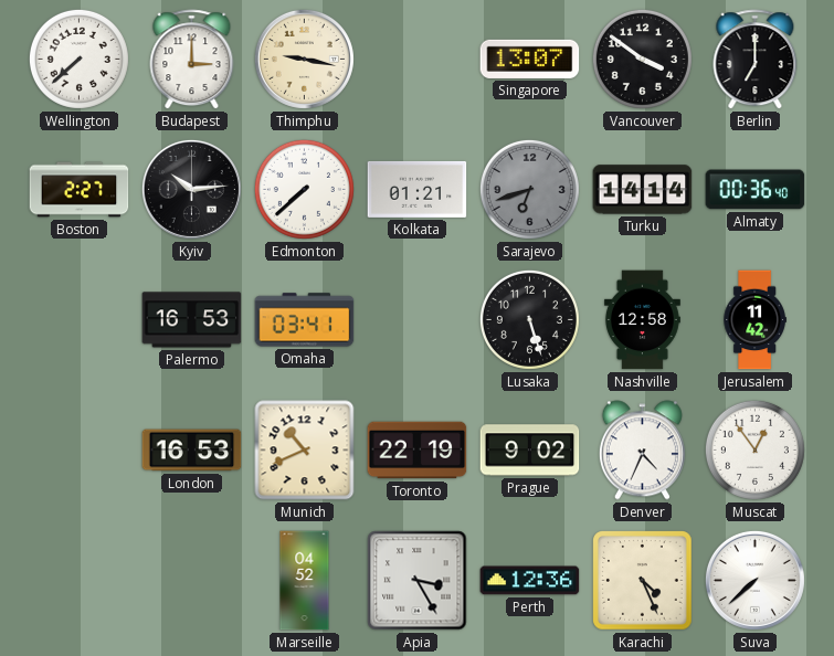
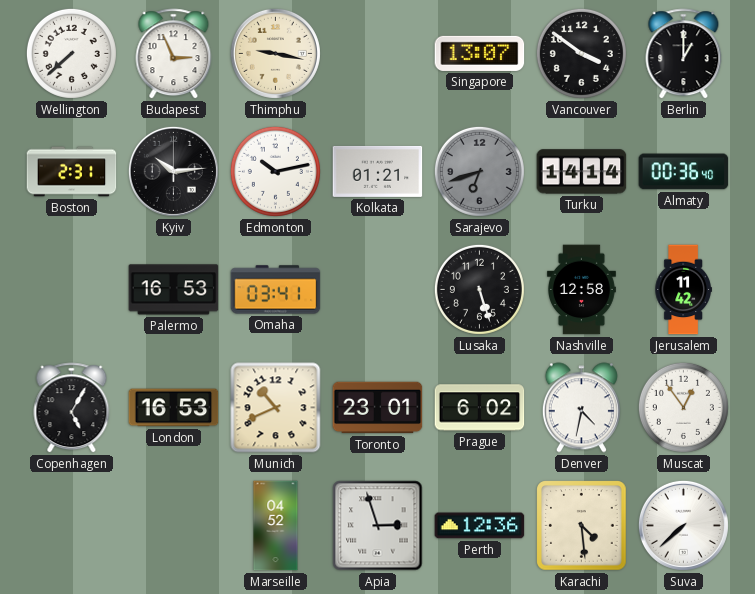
Budapest: 3:00 -> 2:56
Berlin: 7:00 -> 1:00
Boston: 2:27 -> 2:31
Edmonton: 7:38 -> 10:13
Copenhagen: none -> 5:05
Toronto: 22:19 -> 23:01
Prague: 9:02 -> 6:02
Denver: 4:34 -> 4:32
Apia: 3:25 -> 2:57
Karachi: 4:26 -> 4:29
